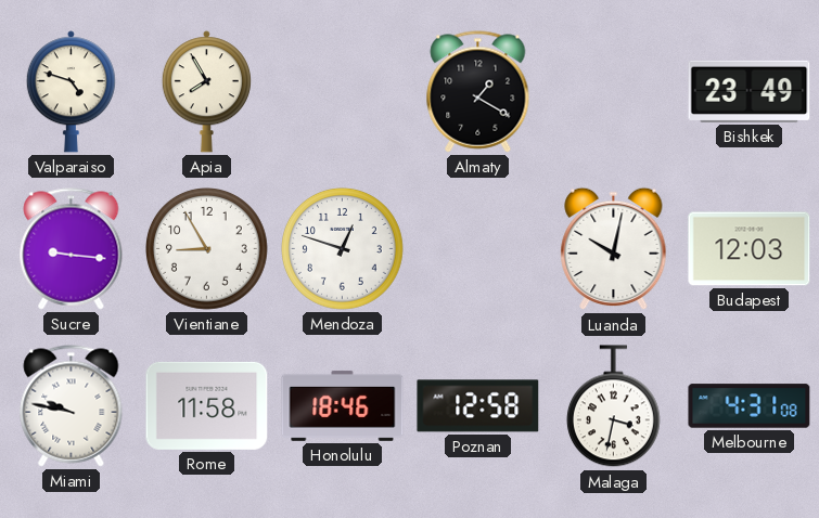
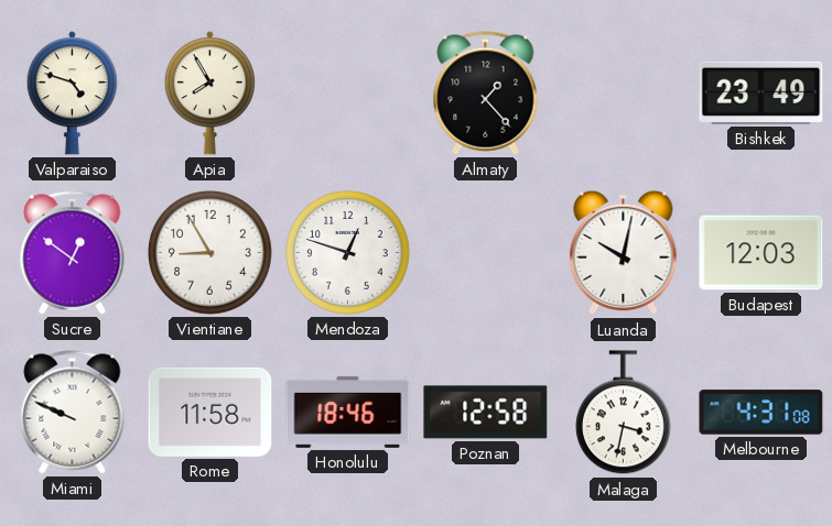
Almaty: 1:20 -> 1:23
Sucre: 9:16 -> 12:51
Miami: 9:47 -> 9:49
